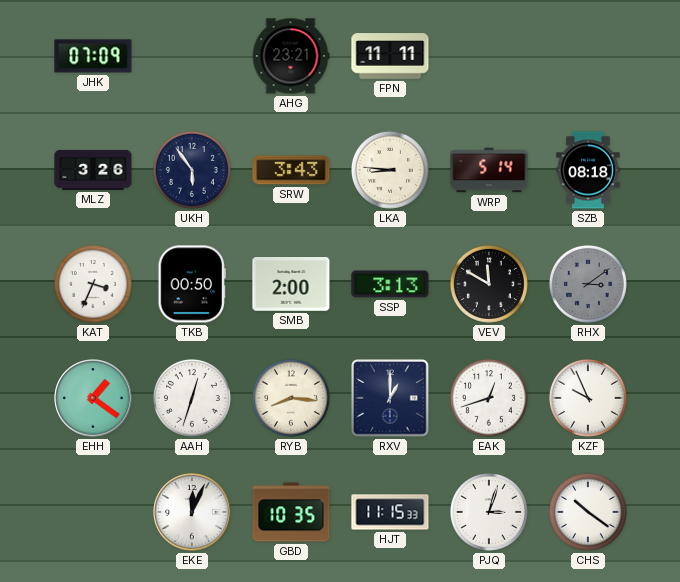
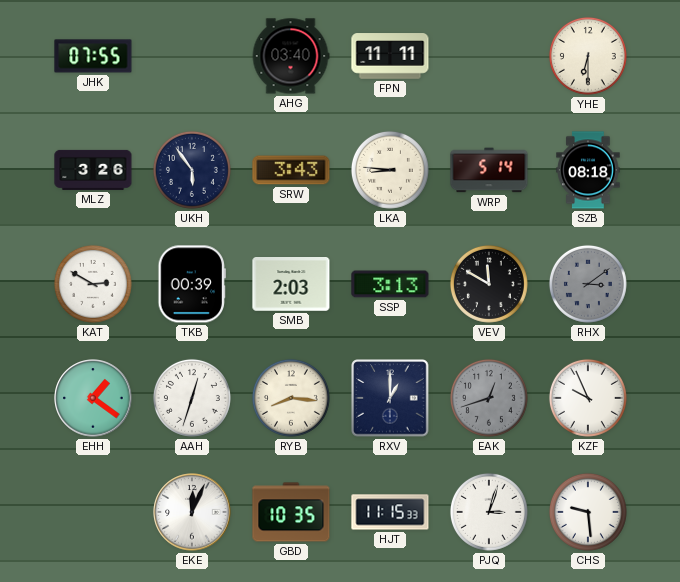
JHK: 07:09 -> 07:55
AHG: 23:21 -> 03:40
YHE: none -> 6:30
KAT: 3:34 -> 2:50
TKB: 00:50 -> 00:39
SMB: 2:00 -> 2:03
EAK dial: white -> grey
CHS: 10:21 -> 9:29
